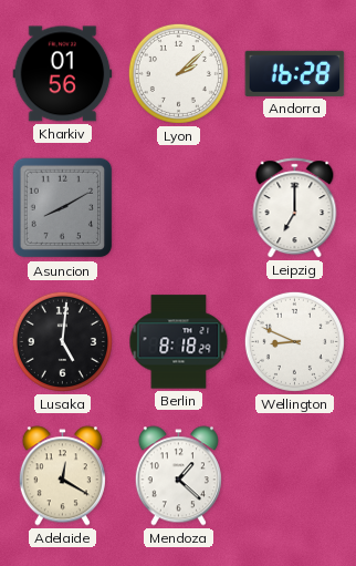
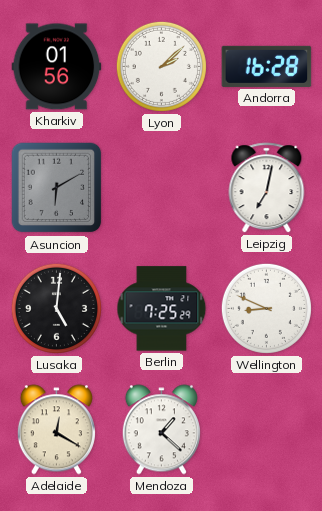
Asuncion: 8:10 -> 6:10
Leipzig: 7:00 -> 7:02
Berlin: 8:18 -> 7:25
